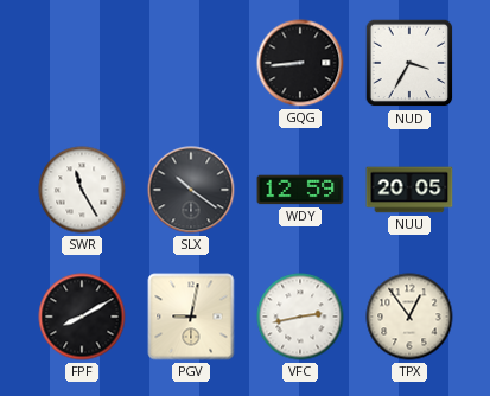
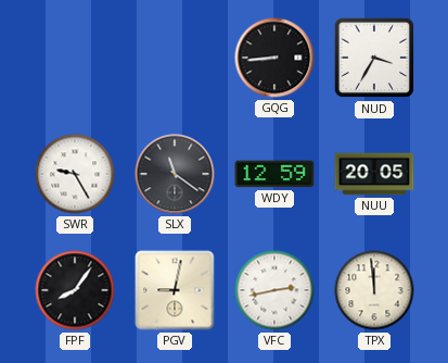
SWR: 11:25 -> 9:25
SLX: 10:21 -> 11:21
FPF: 8:10 -> 8:06
TPX: 12:54 -> 11:59
